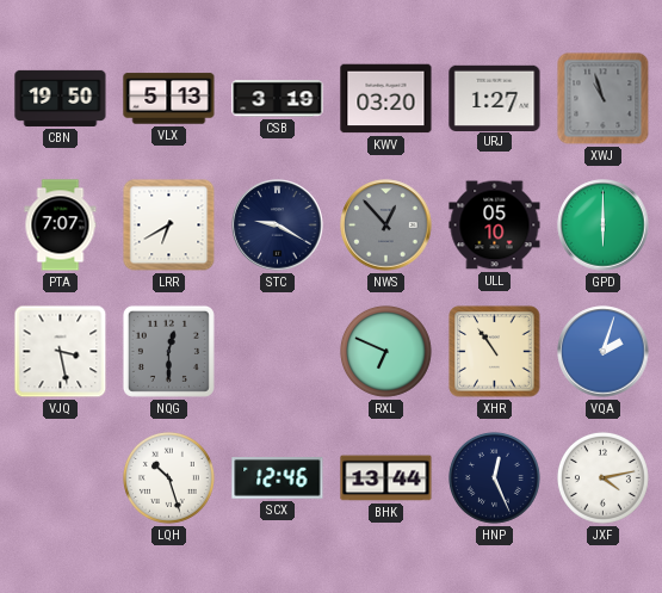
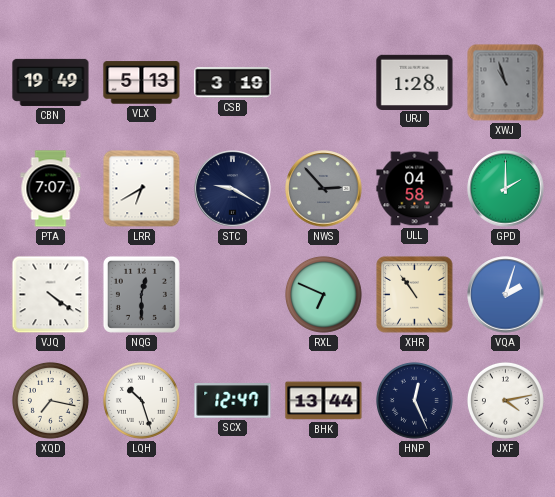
CBN: 19:50 -> 19:49
KWV: 03:20 -> none
URJ: 1:27 -> 1:28
NWS: 12:53 -> 2:53
ULL: 05:10 -> 04:58
GPD: 6:00 -> 2:00
VJQ: 3:28 -> 4:21
XQD: none -> 7:17
SCX: 12:46 -> 12:47
